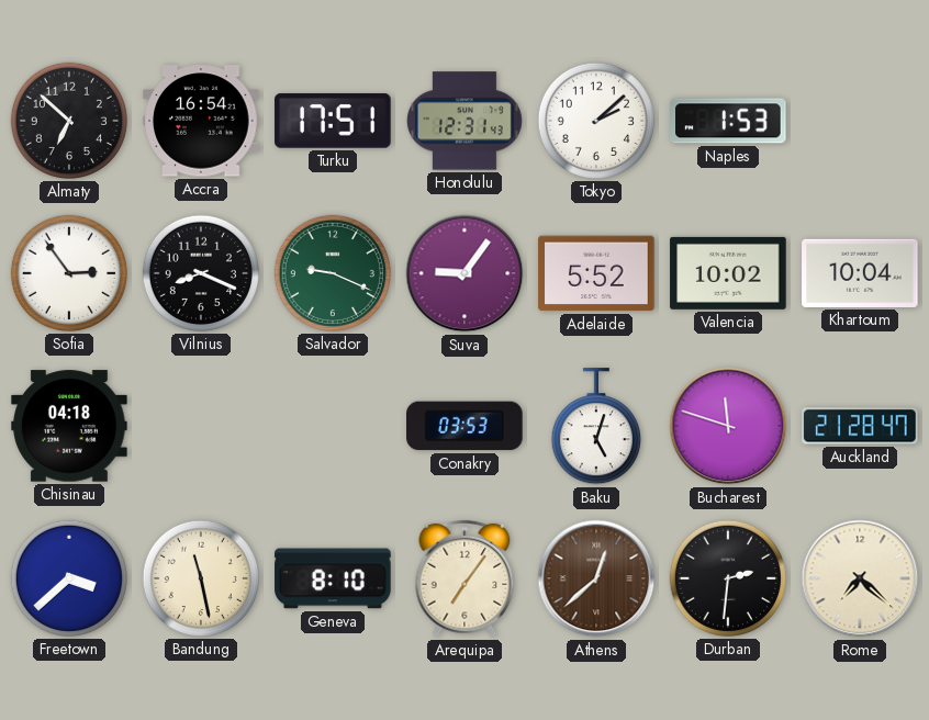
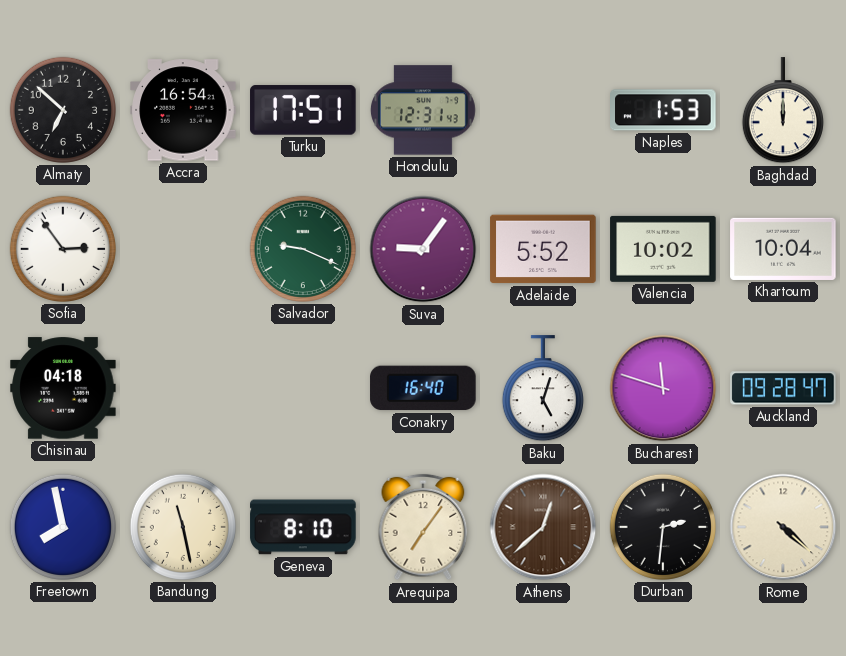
Tokyo: 2:08 -> none
Baghdad: none -> 12:00
Vilnius: 8:19 -> none
Conakry: 03:53 -> 16:40
Auckland: 21:28 -> 09:28
Freetown: 3:38 -> 7:58
Rome: 7:22 -> 4:22
